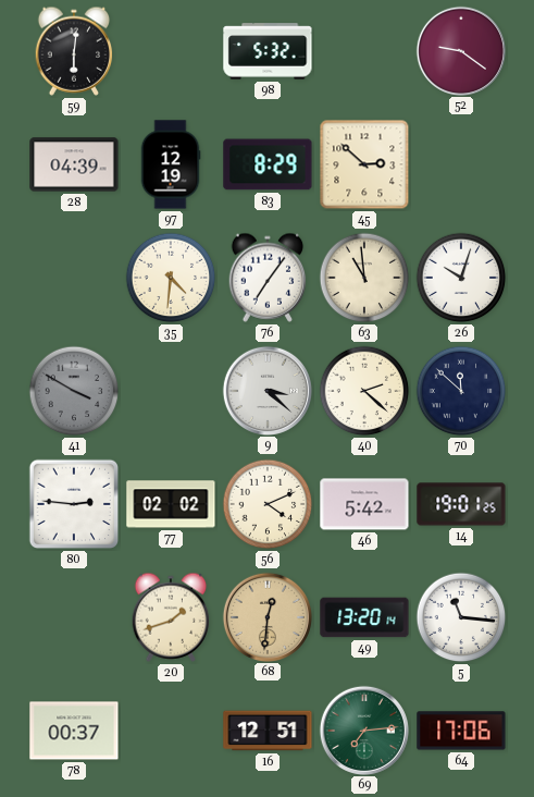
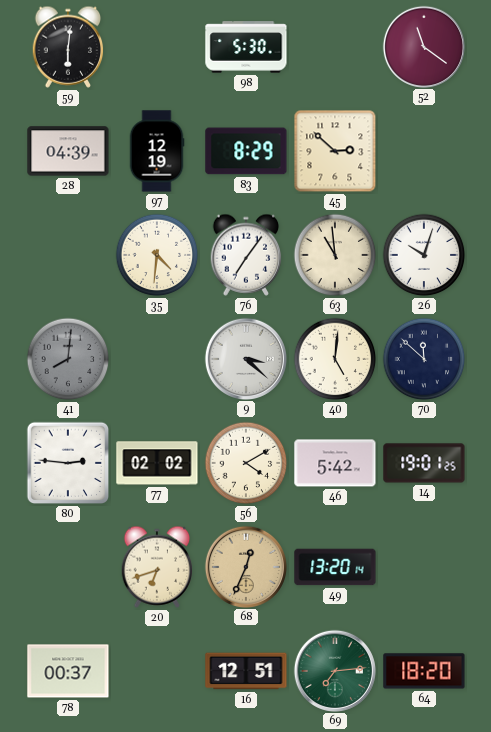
98: 5:32 -> 5:30
52: 9:21 -> 11:21
41: 3:50 -> 8:01
40: 2:22 -> 5:01
56: 4:11 -> 4:10
20: 1:42 -> 6:42
68: 12:31 -> 12:34
5: 11:16 -> none
64: 17:06 -> 18:20
